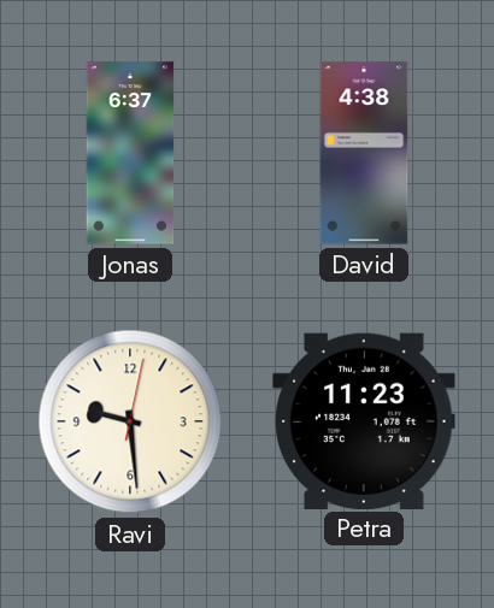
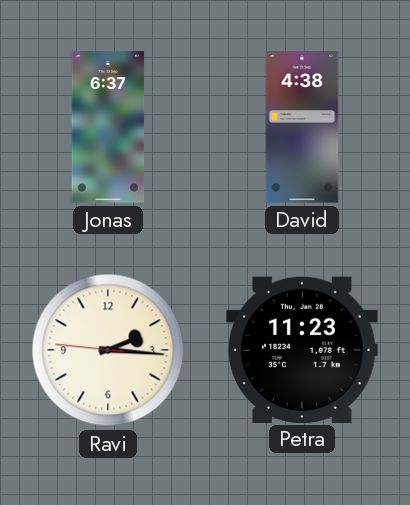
Ravi: 9:29 -> 2:15
